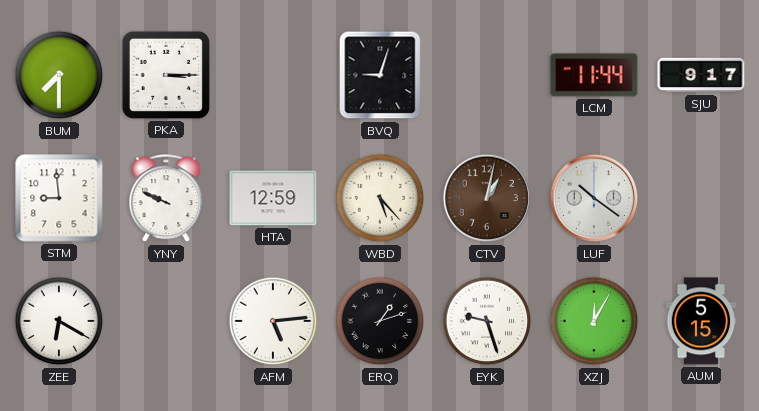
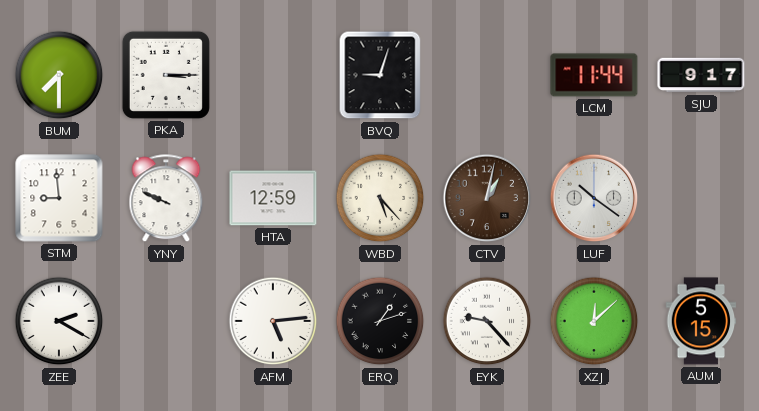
ZEE: 6:20 -> 2:20
EYK: 9:27 -> 9:23
XZJ: 12:05 -> 12:08
